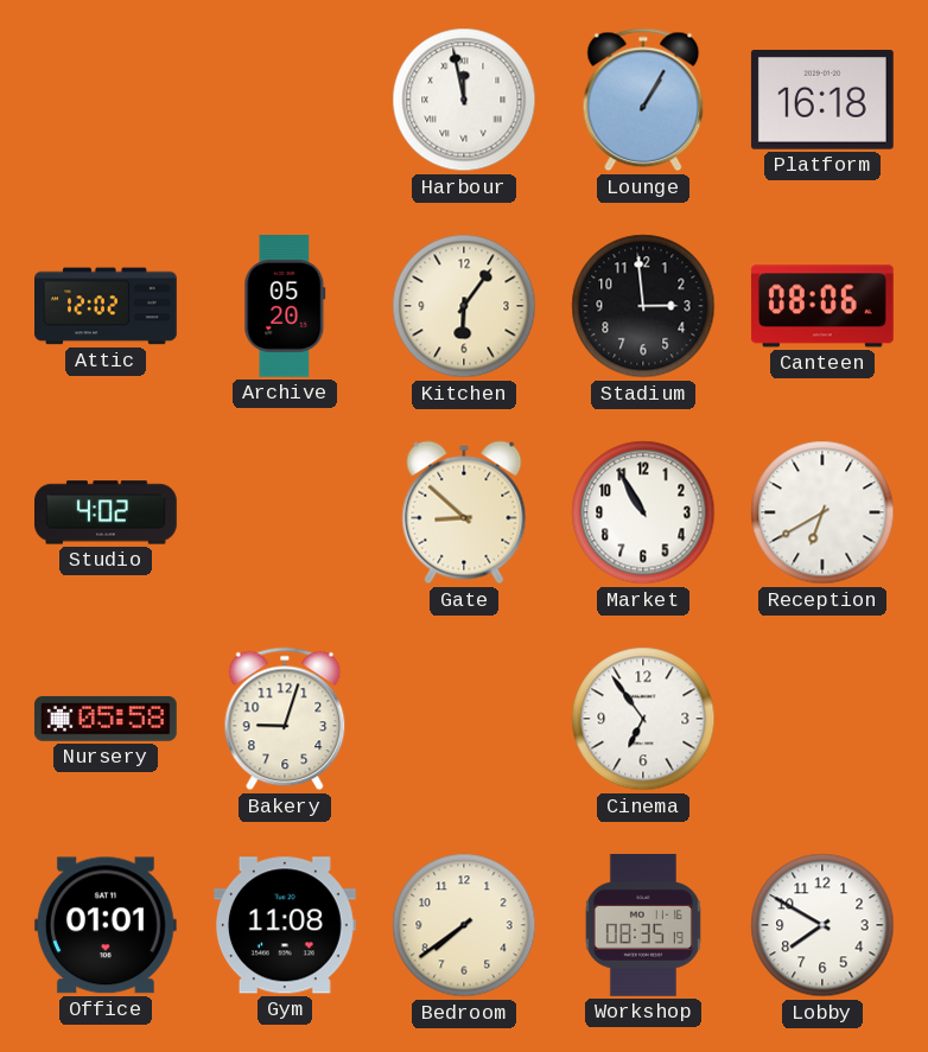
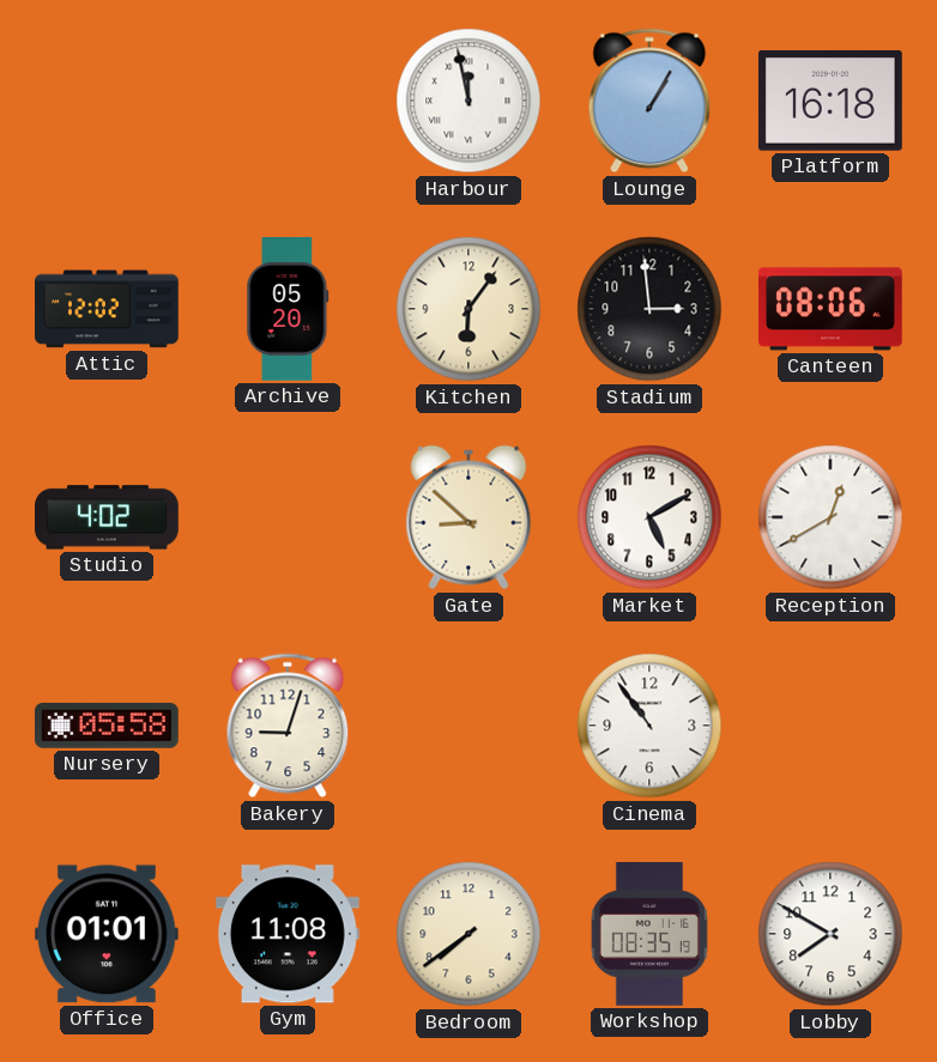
Market: 10:55 -> 5:10
Reception: 6:40 -> 12:40
Cinema: 6:54 -> 10:54
